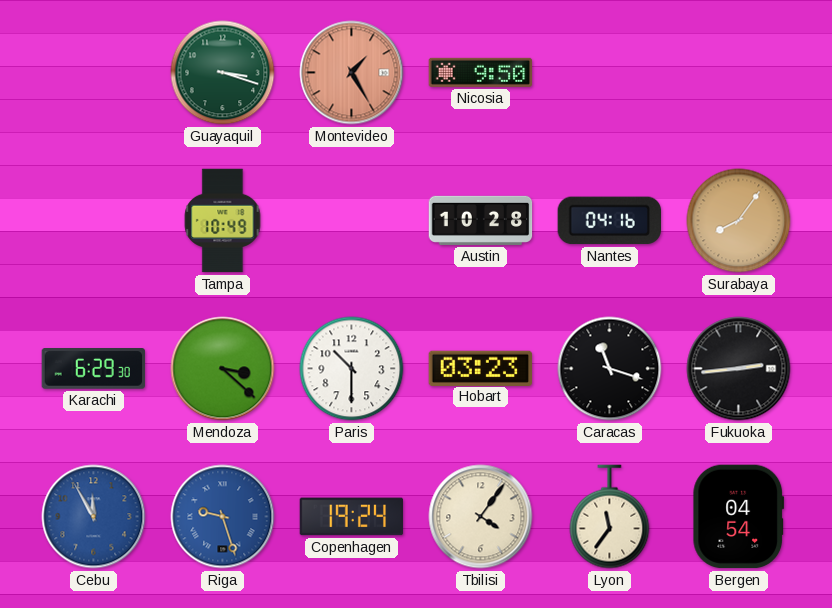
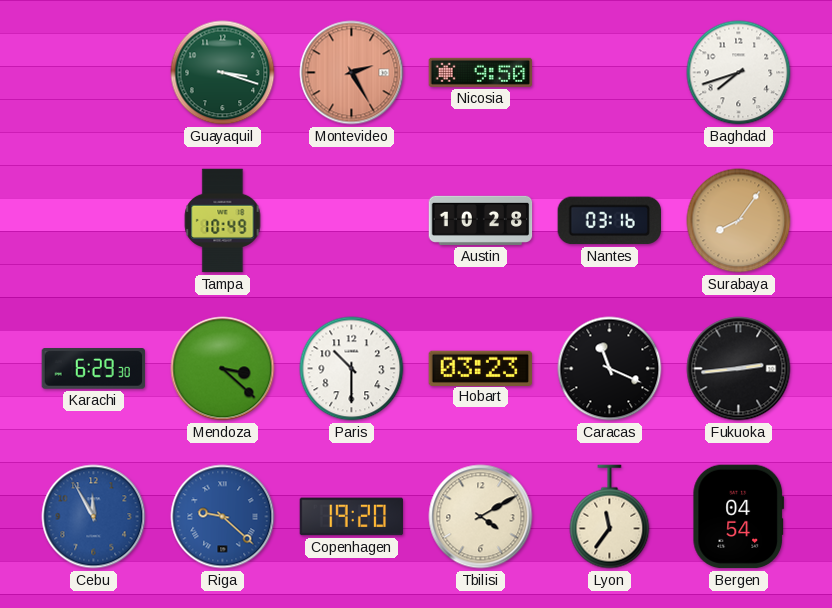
Montevideo: 1:25 -> 2:25
Baghdad: none -> 7:42
Nantes: 04:16 -> 03:16
Caracas: 11:18 -> 11:19
Riga: 9:27 -> 9:22
Copenhagen: 19:24 -> 19:20
Tbilisi: 4:06 -> 4:10
